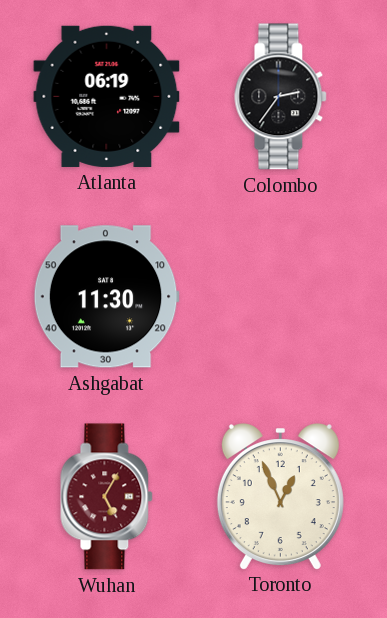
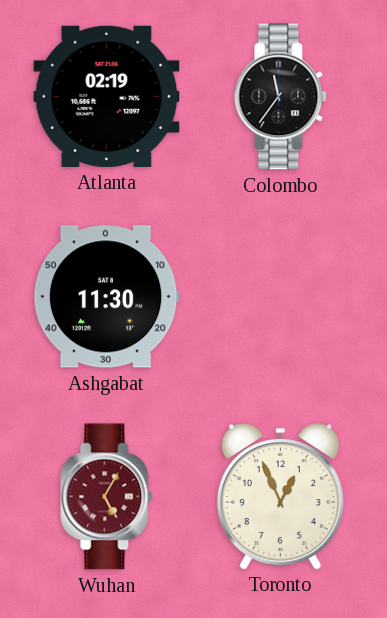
Atlanta: 06:19 -> 02:19
Colombo: 2:36 -> 11:36
